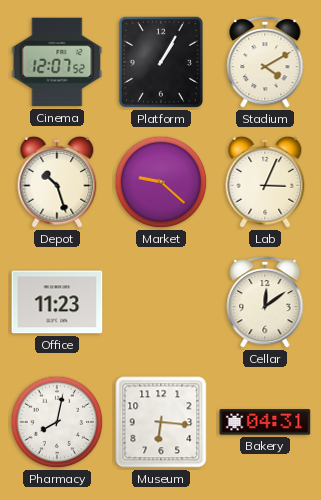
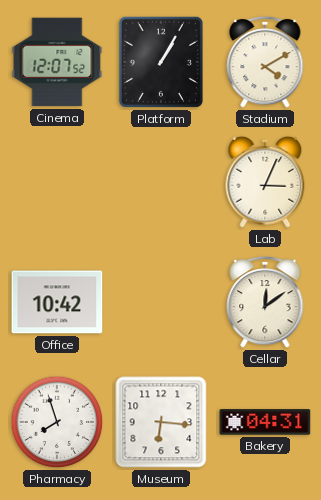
Depot: 10:27 -> none
Market: 9:22 -> none
Office: 11:23 -> 10:42
Pharmacy: 8:02 -> 7:57
